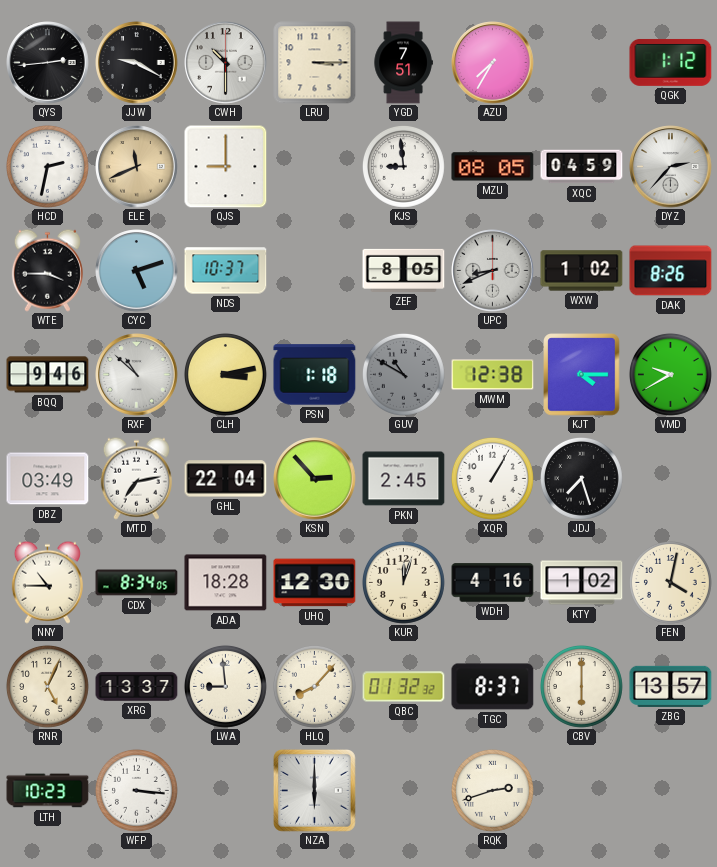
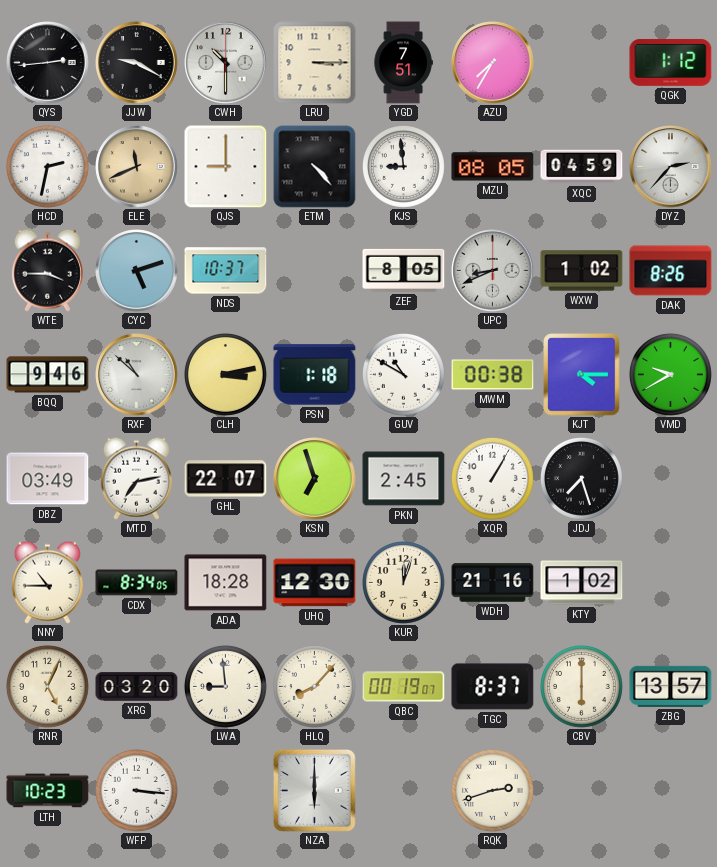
ETM: none -> 4:23
GUV dial: grey -> white
MWM: 12:38 -> 00:38
GHL: 22:04 -> 22:07
KSN: 2:53 -> 6:57
WDH: 4:16 -> 21:16
FEN: 4:02 -> none
XRG: 13:37 -> 03:20
QBC: 01:32 -> 00:19
